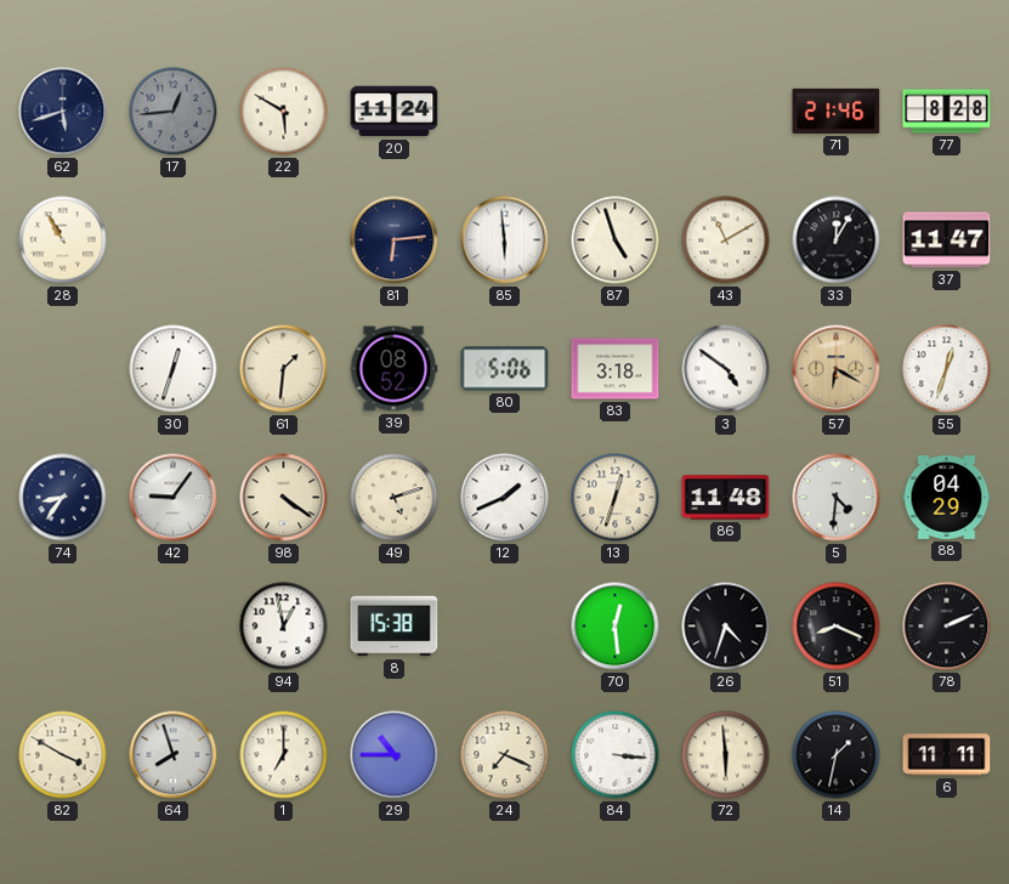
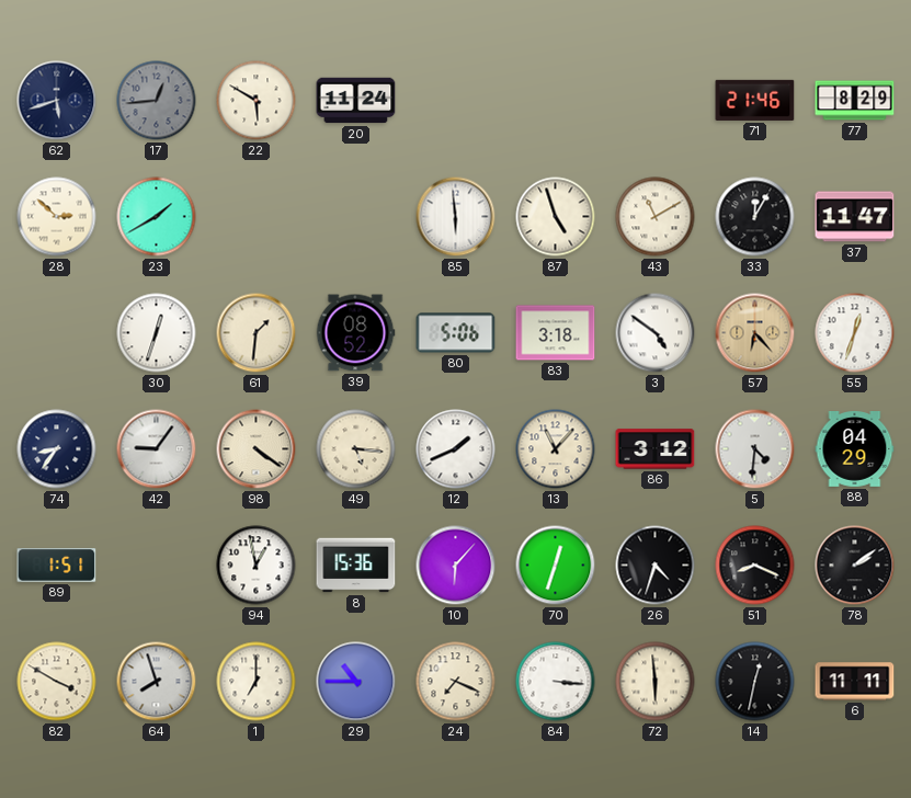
77: 8:28 -> 8:29
28: 10:55 -> 2:52
23: none -> 1:40
81: 6:14 -> none
57: 6:20 -> 6:23
49: 5:12 -> 5:16
13: 12:33 -> 11:07
86: 11:48 -> 3:12
89: none -> 1:51
8: 15:38 -> 15:36
10: none -> 6:07
70: 12:29 -> 12:33
78: 2:11 -> 2:09
14: 1:32 -> 12:32
